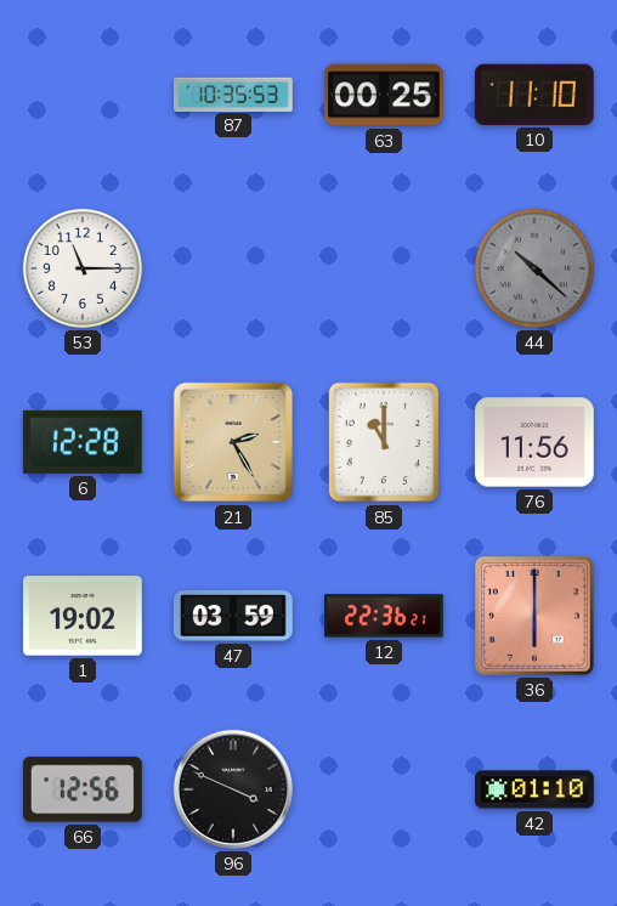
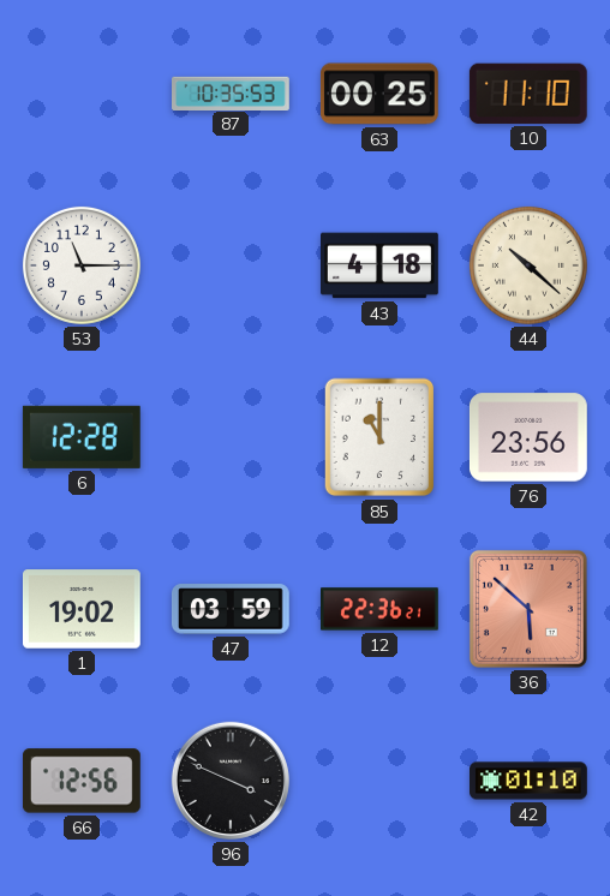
43: none -> 4:18
44 dial: grey -> cream
21: 2:25 -> none
76: 11:56 -> 23:56
36: 6:00 -> 5:52
